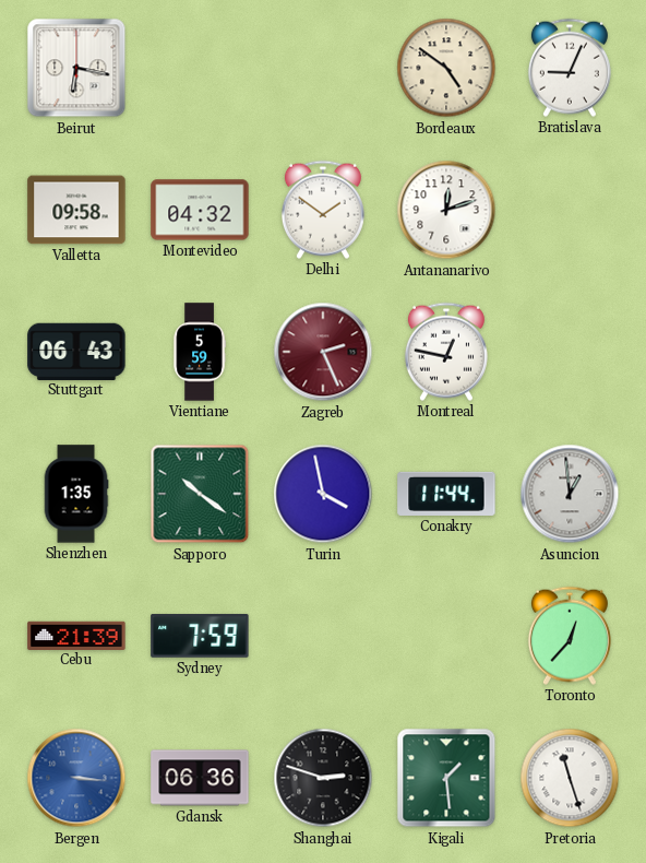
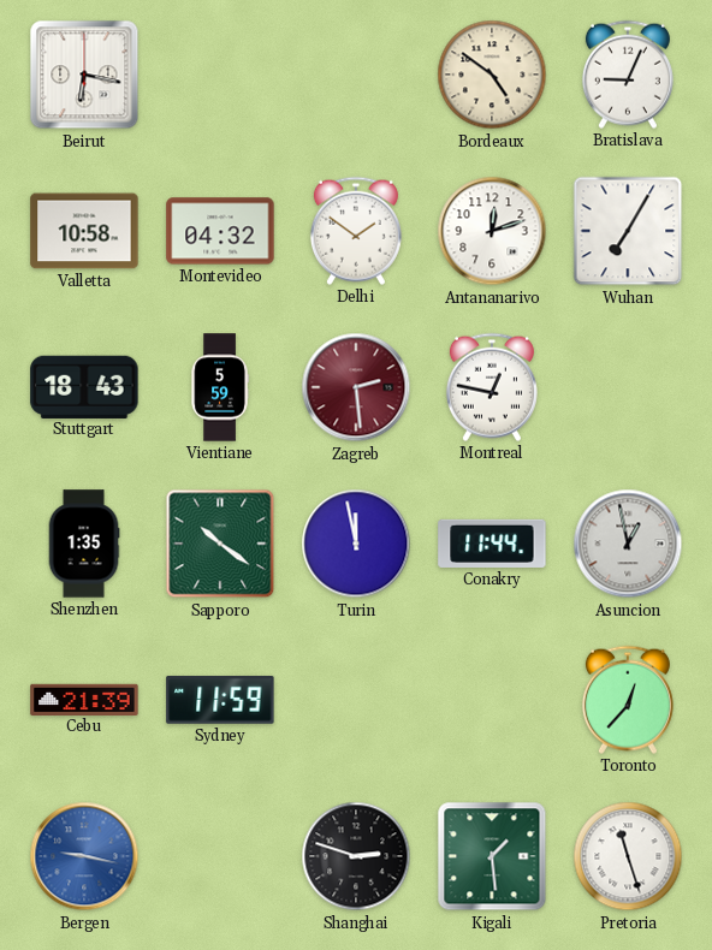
Valletta: 09:58 -> 10:58
Wuhan: none -> 7:05
Stuttgart: 06:43 -> 18:43
Zagreb: 2:26 -> 2:29
Turin: 3:58 -> 11:58
Asuncion: 12:59 -> 12:58
Sydney: 7:59 -> 11:59
Bergen: 3:16 -> 9:17
Gdansk: 06:36 -> none
